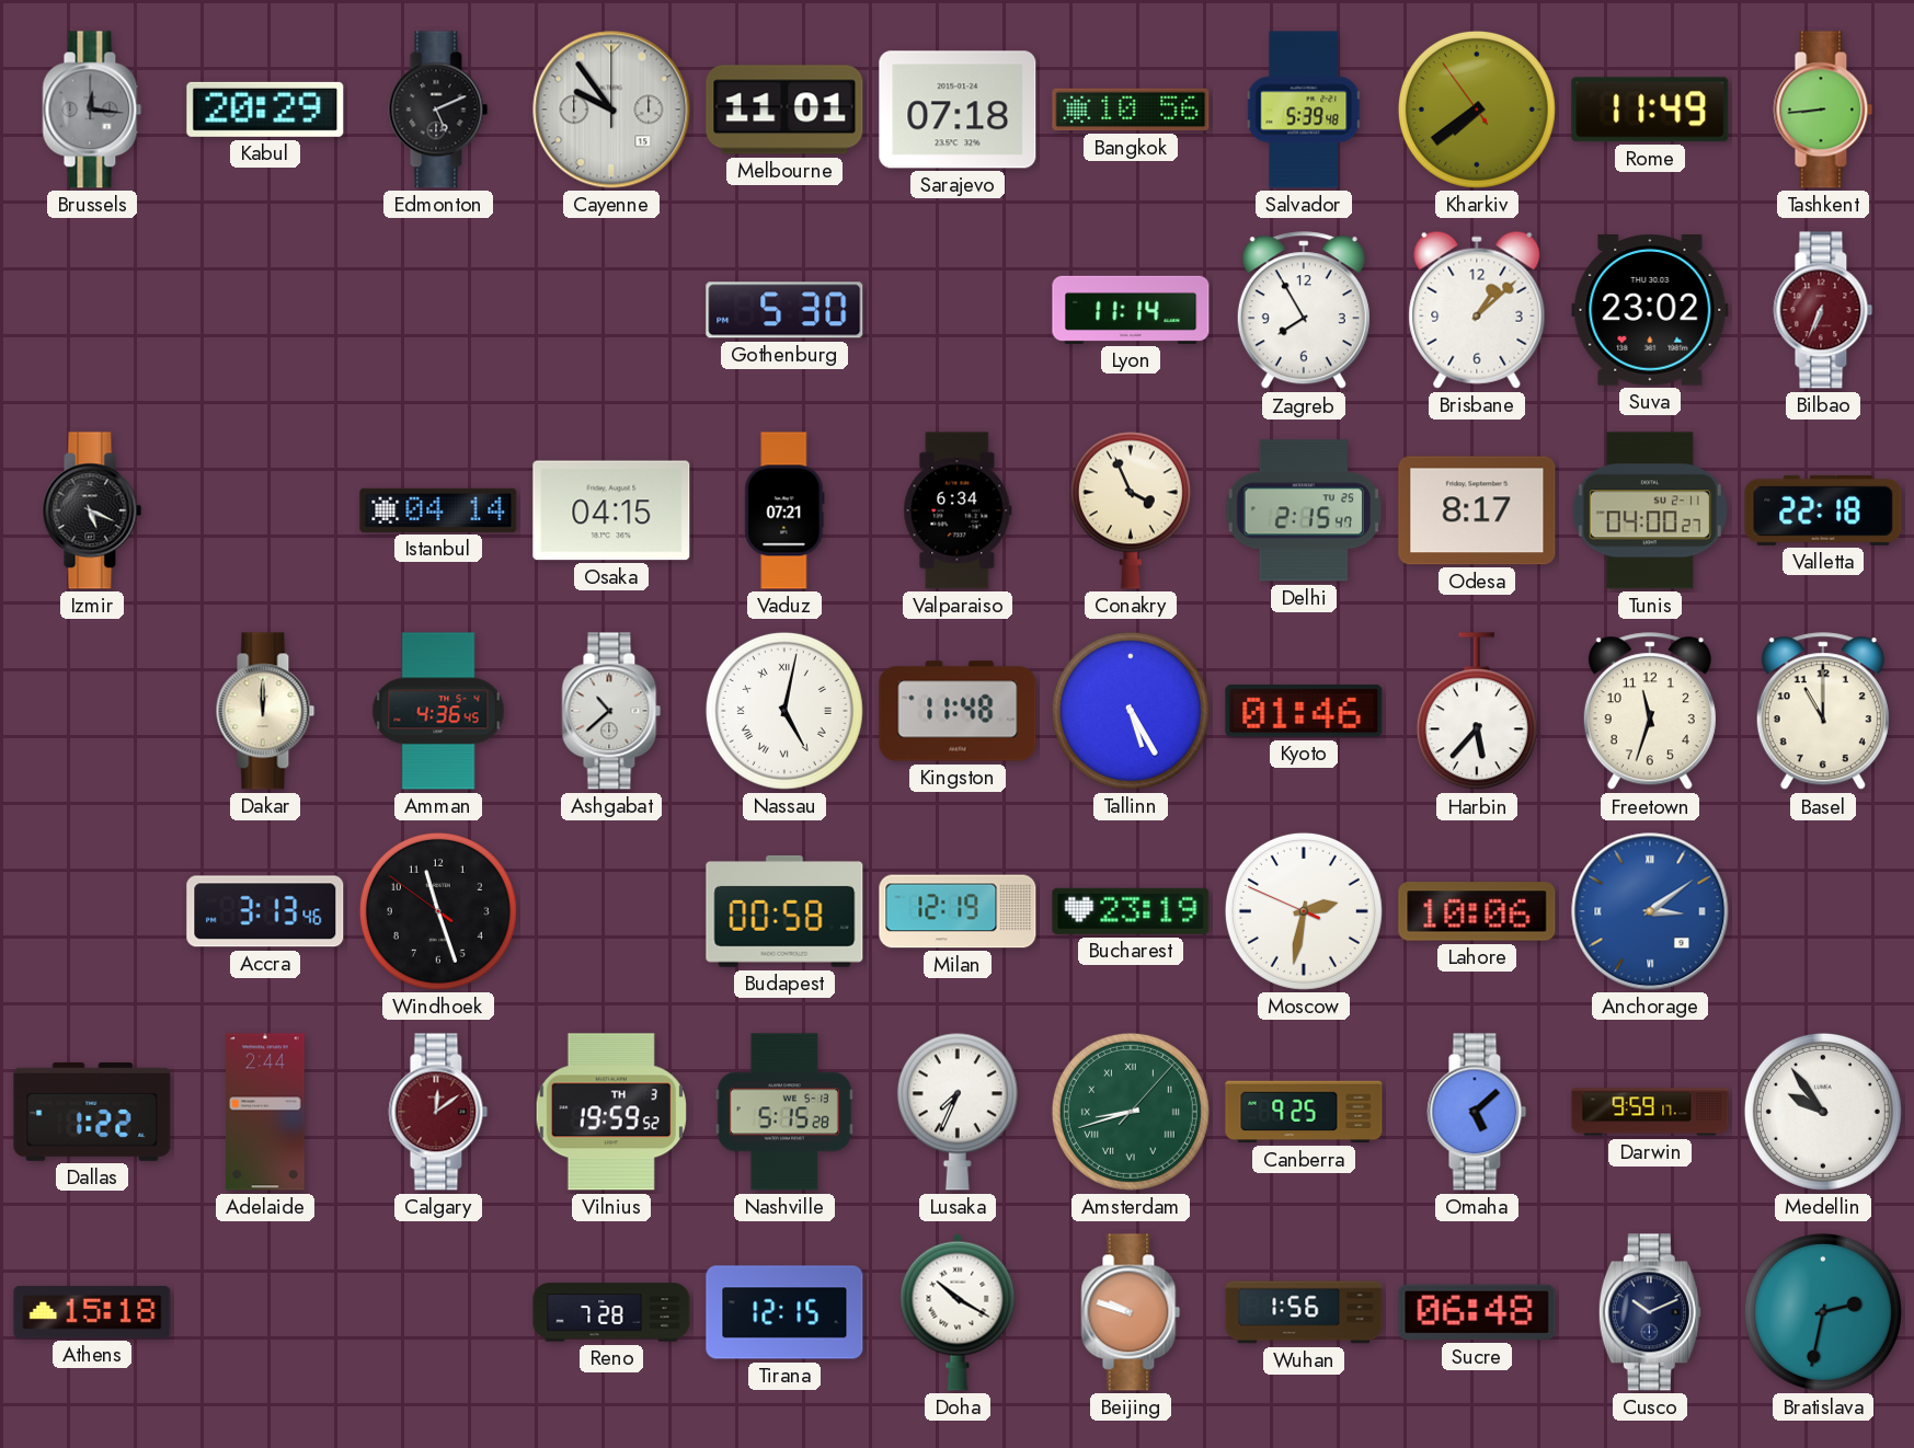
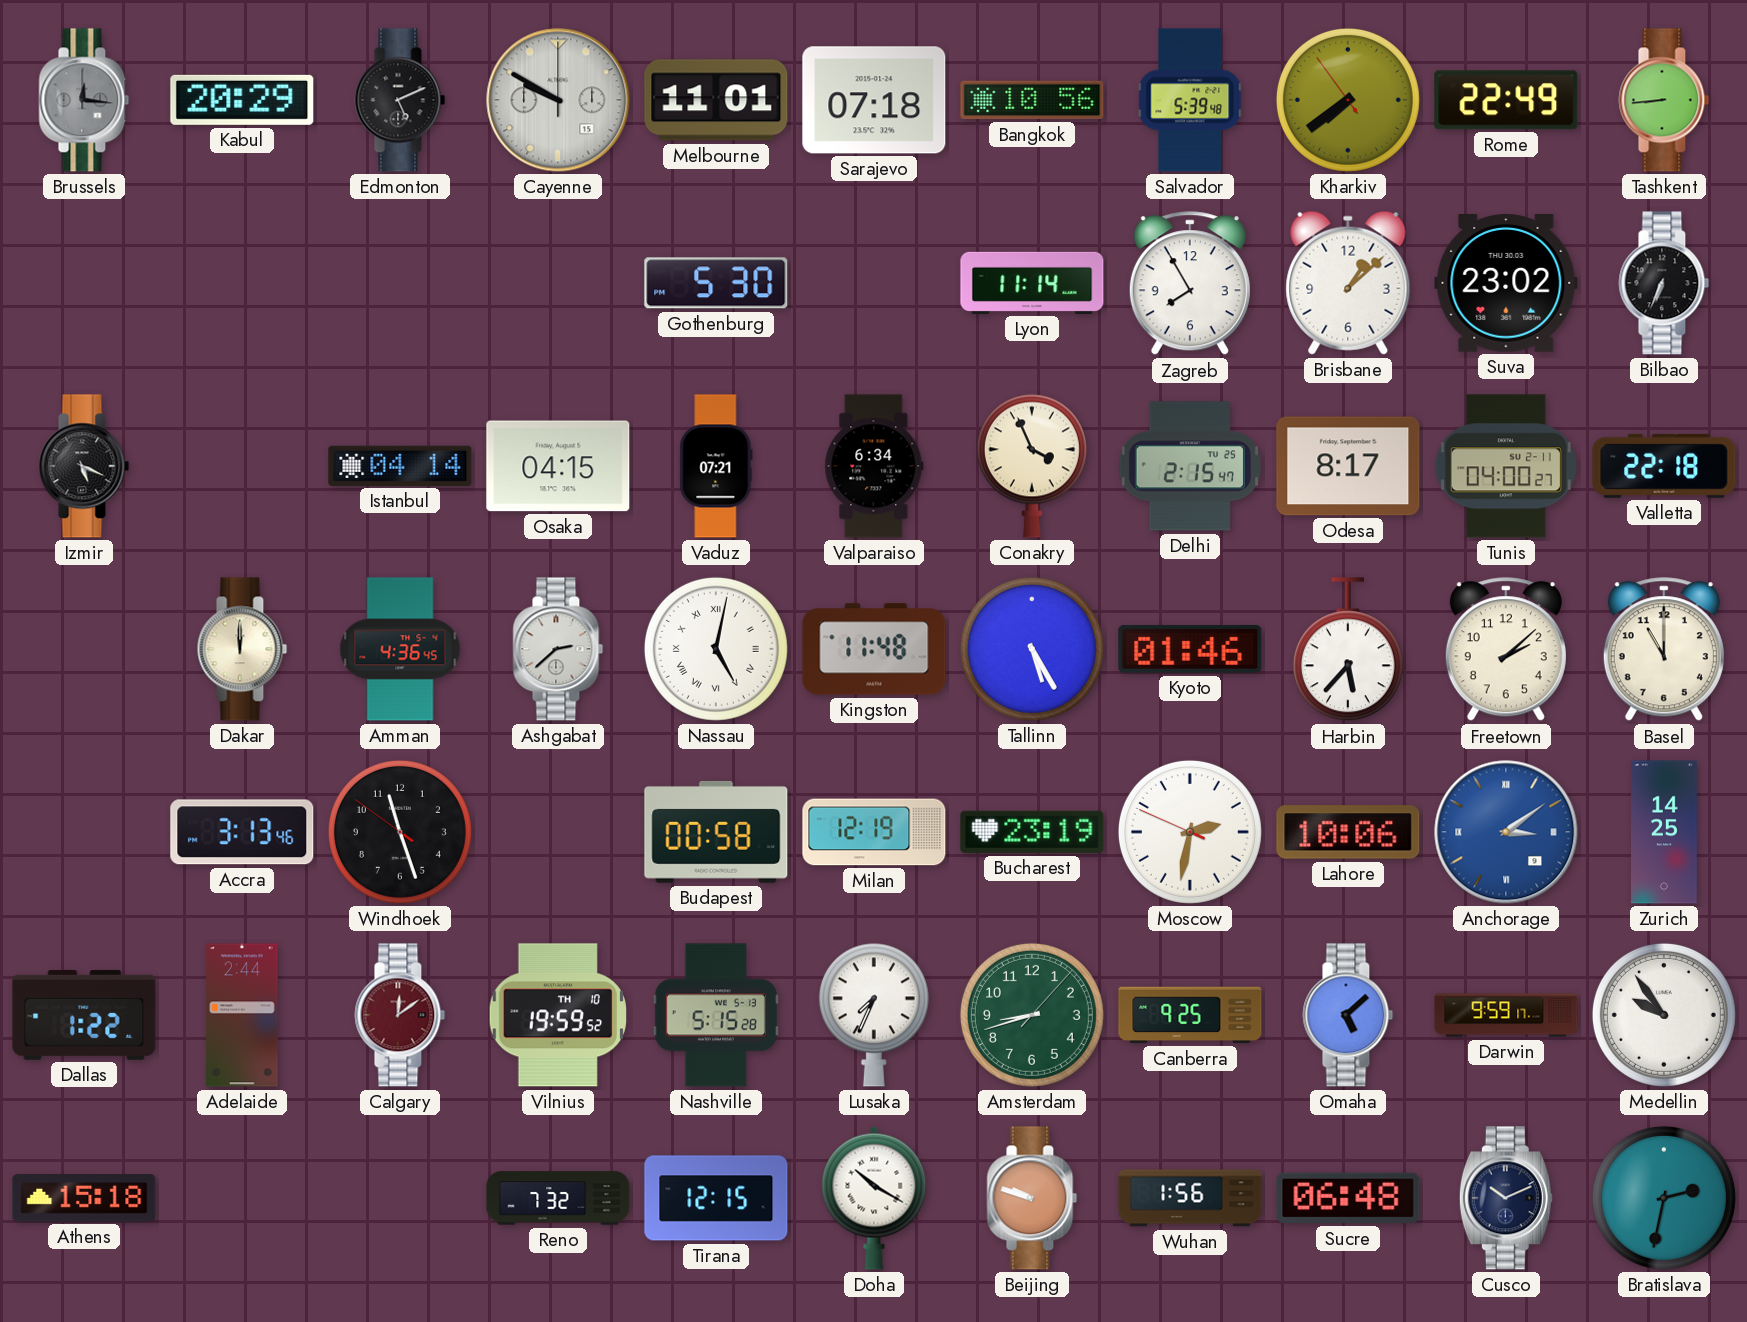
Cayenne: 9:54 -> 9:50
Rome: 11:49 -> 22:49
Bilbao dial: burgundy -> black
Ashgabat: 10:38 -> 2:38
Freetown: 11:33 -> 2:08
Zurich: none -> 14:25
Vilnius date: TH 3 -> TH 10
Amsterdam numerals: Roman -> Arabic
Reno: 7:28 -> 7:32
